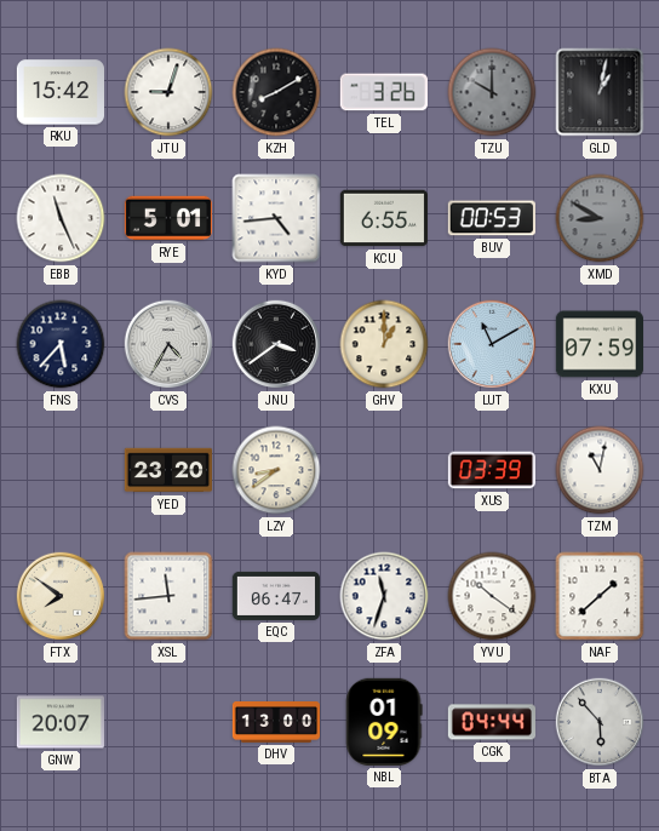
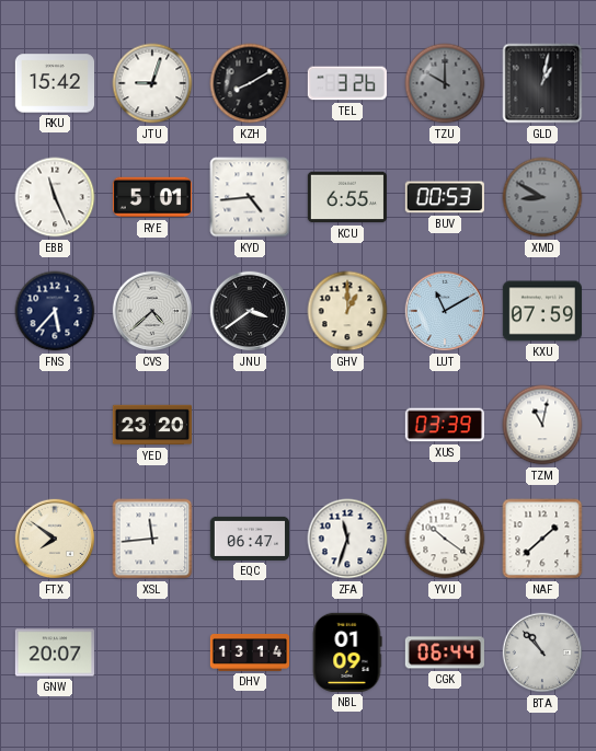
CVS: 4:35 -> 4:38
LZY: 8:39 -> none
DHV: 13:00 -> 13:14
CGK: 04:44 -> 06:44
BTA: 5:53 -> 10:53
